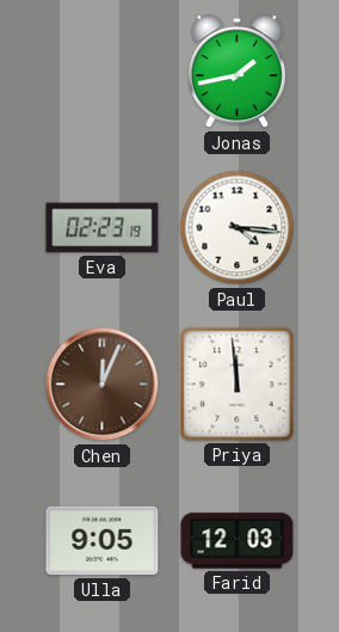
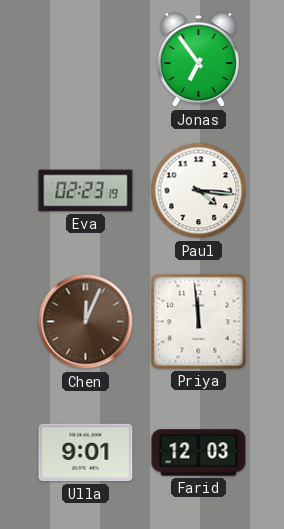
Jonas: 1:43 -> 6:54
Ulla: 9:05 -> 9:01
